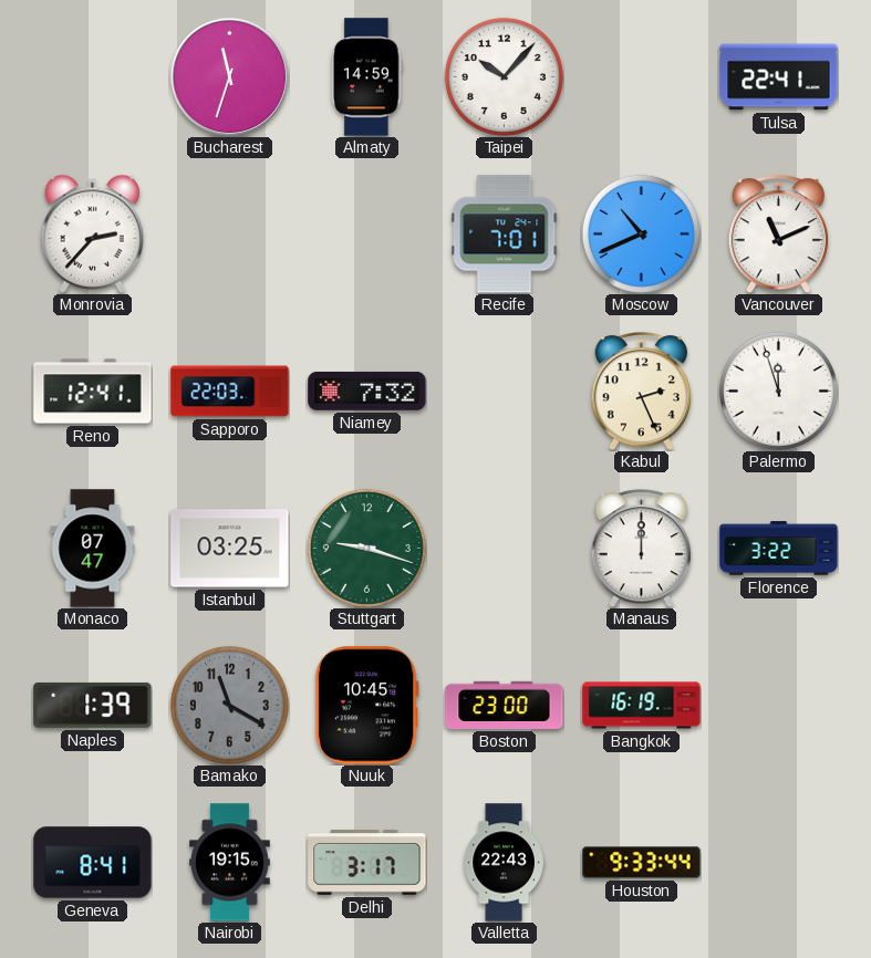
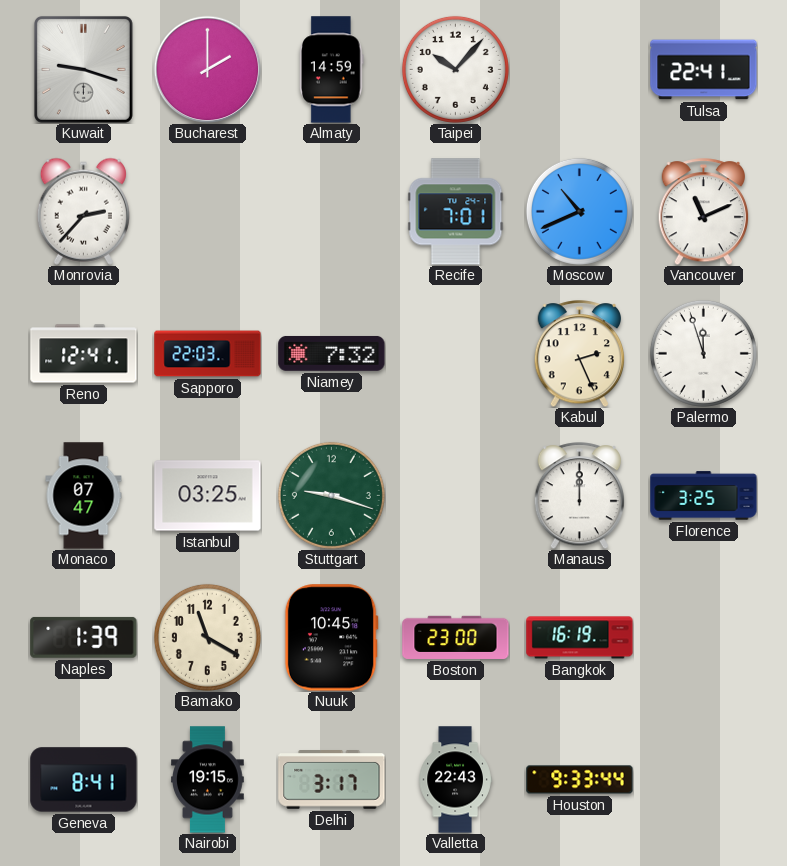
Kuwait: none -> 9:18
Bucharest: 11:33 -> 2:00
Florence: 3:22 -> 3:25
Bamako dial: grey -> cream
